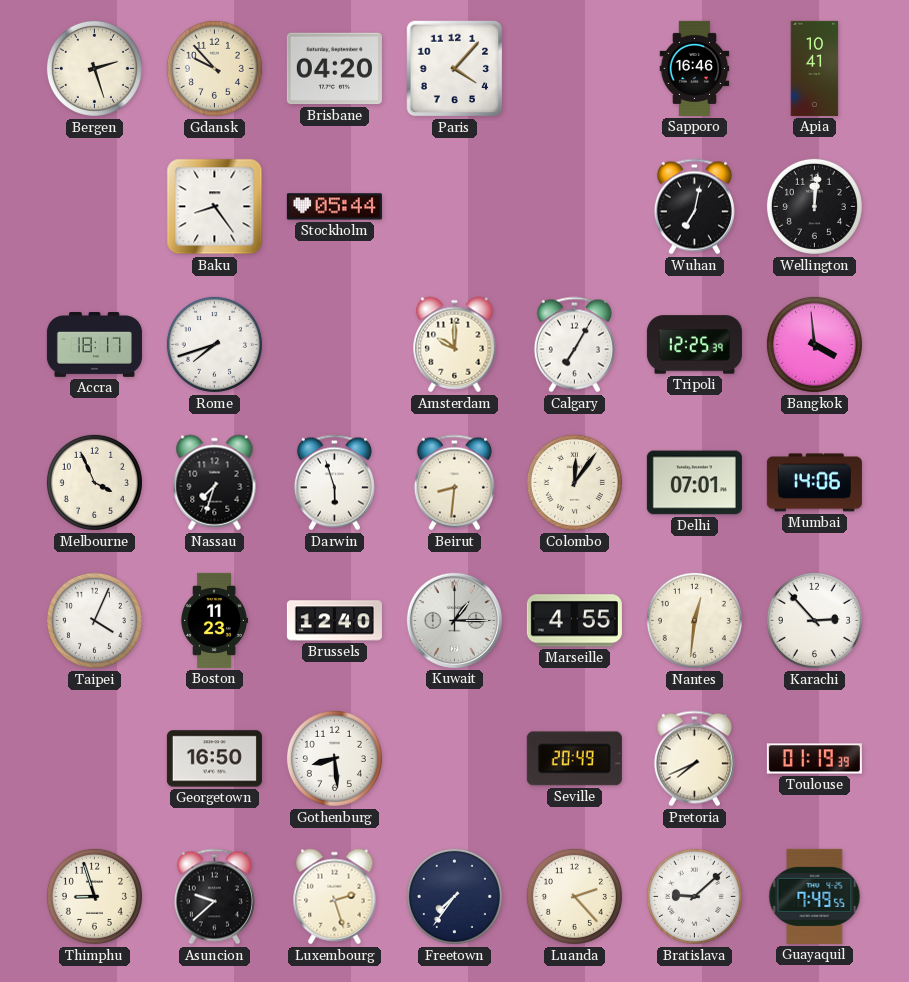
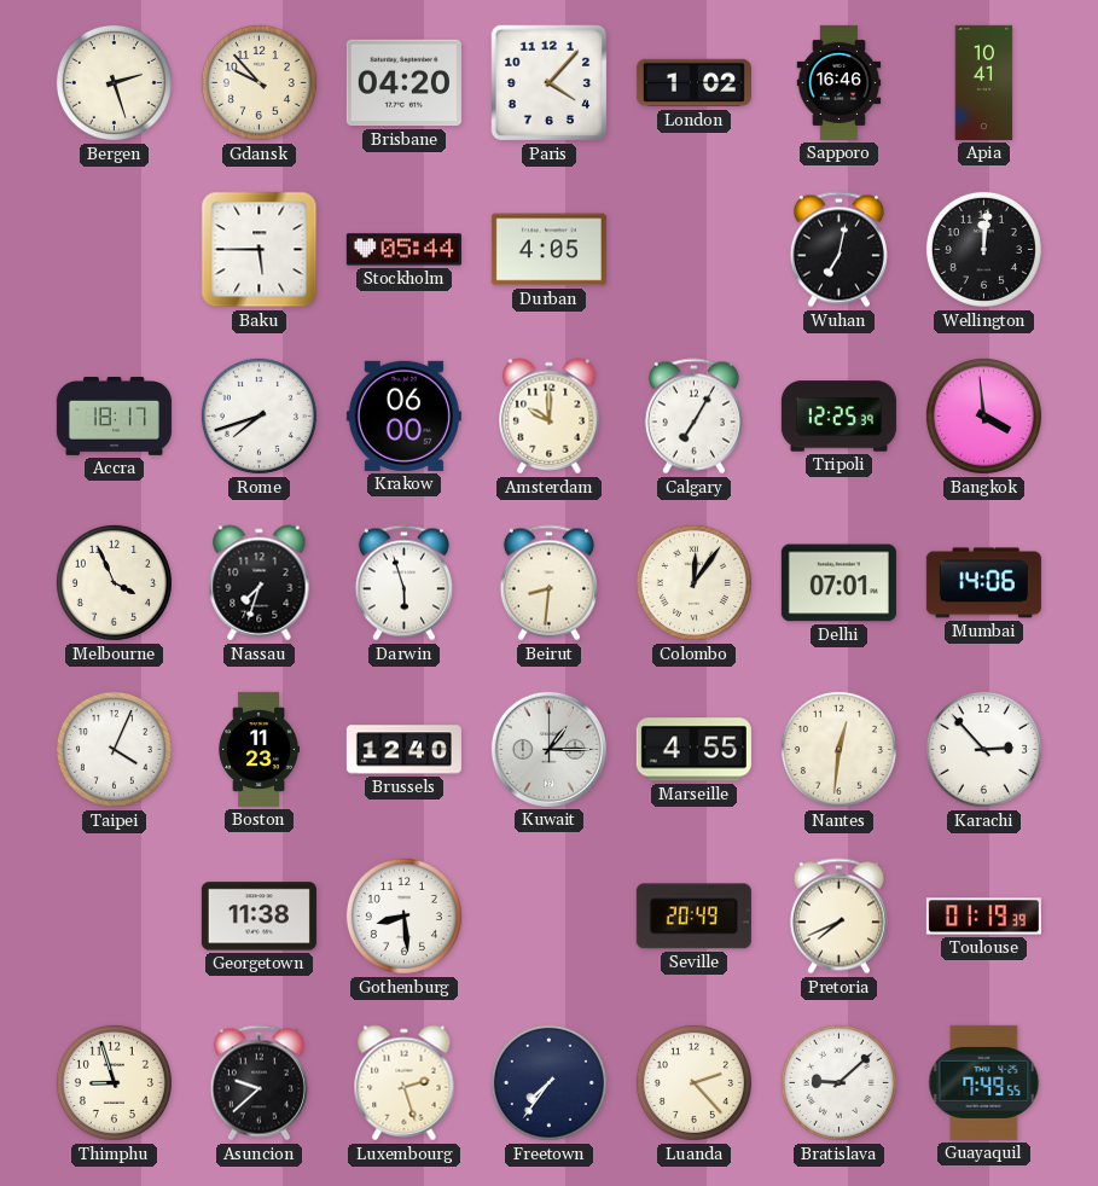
London: none -> 1:02
Baku: 8:24 -> 5:45
Durban: none -> 4:05
Krakow: none -> 06:00
Georgetown: 16:50 -> 11:38
